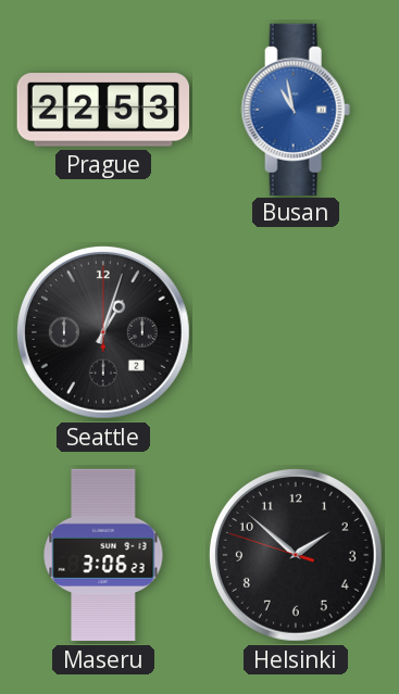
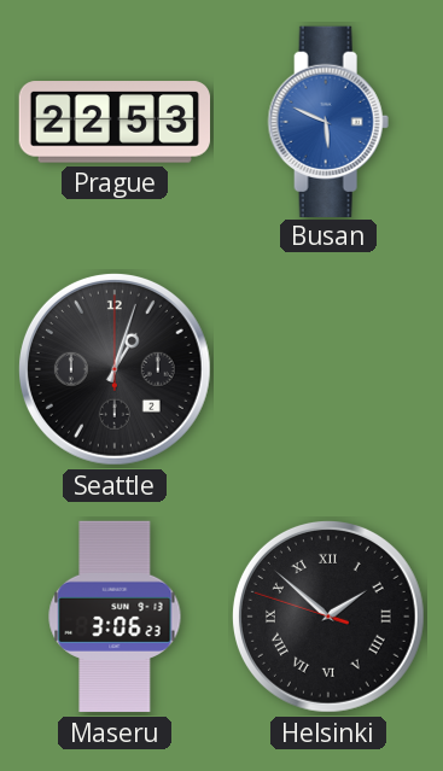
Busan: 10:58 -> 5:49
Helsinki numerals: Arabic -> Roman
